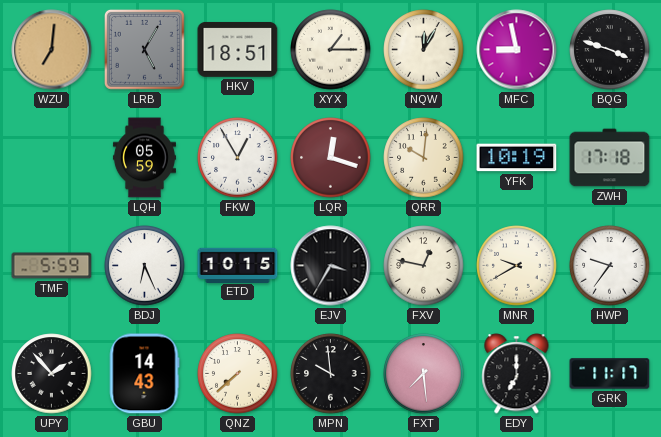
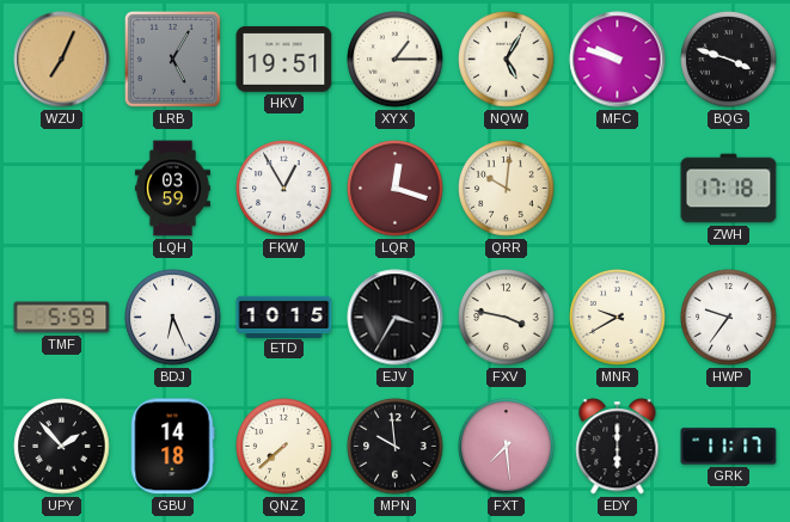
WZU: 7:01 -> 7:04
HKV: 18:51 -> 19:51
NQW: 12:05 -> 5:05
MFC: 8:58 -> 9:48
LQH: 05:59 -> 03:59
YFK: 10:19 -> none
FXV: 12:47 -> 3:47
GBU: 14:43 -> 14:18
EDY: 7:00 -> 6:00
